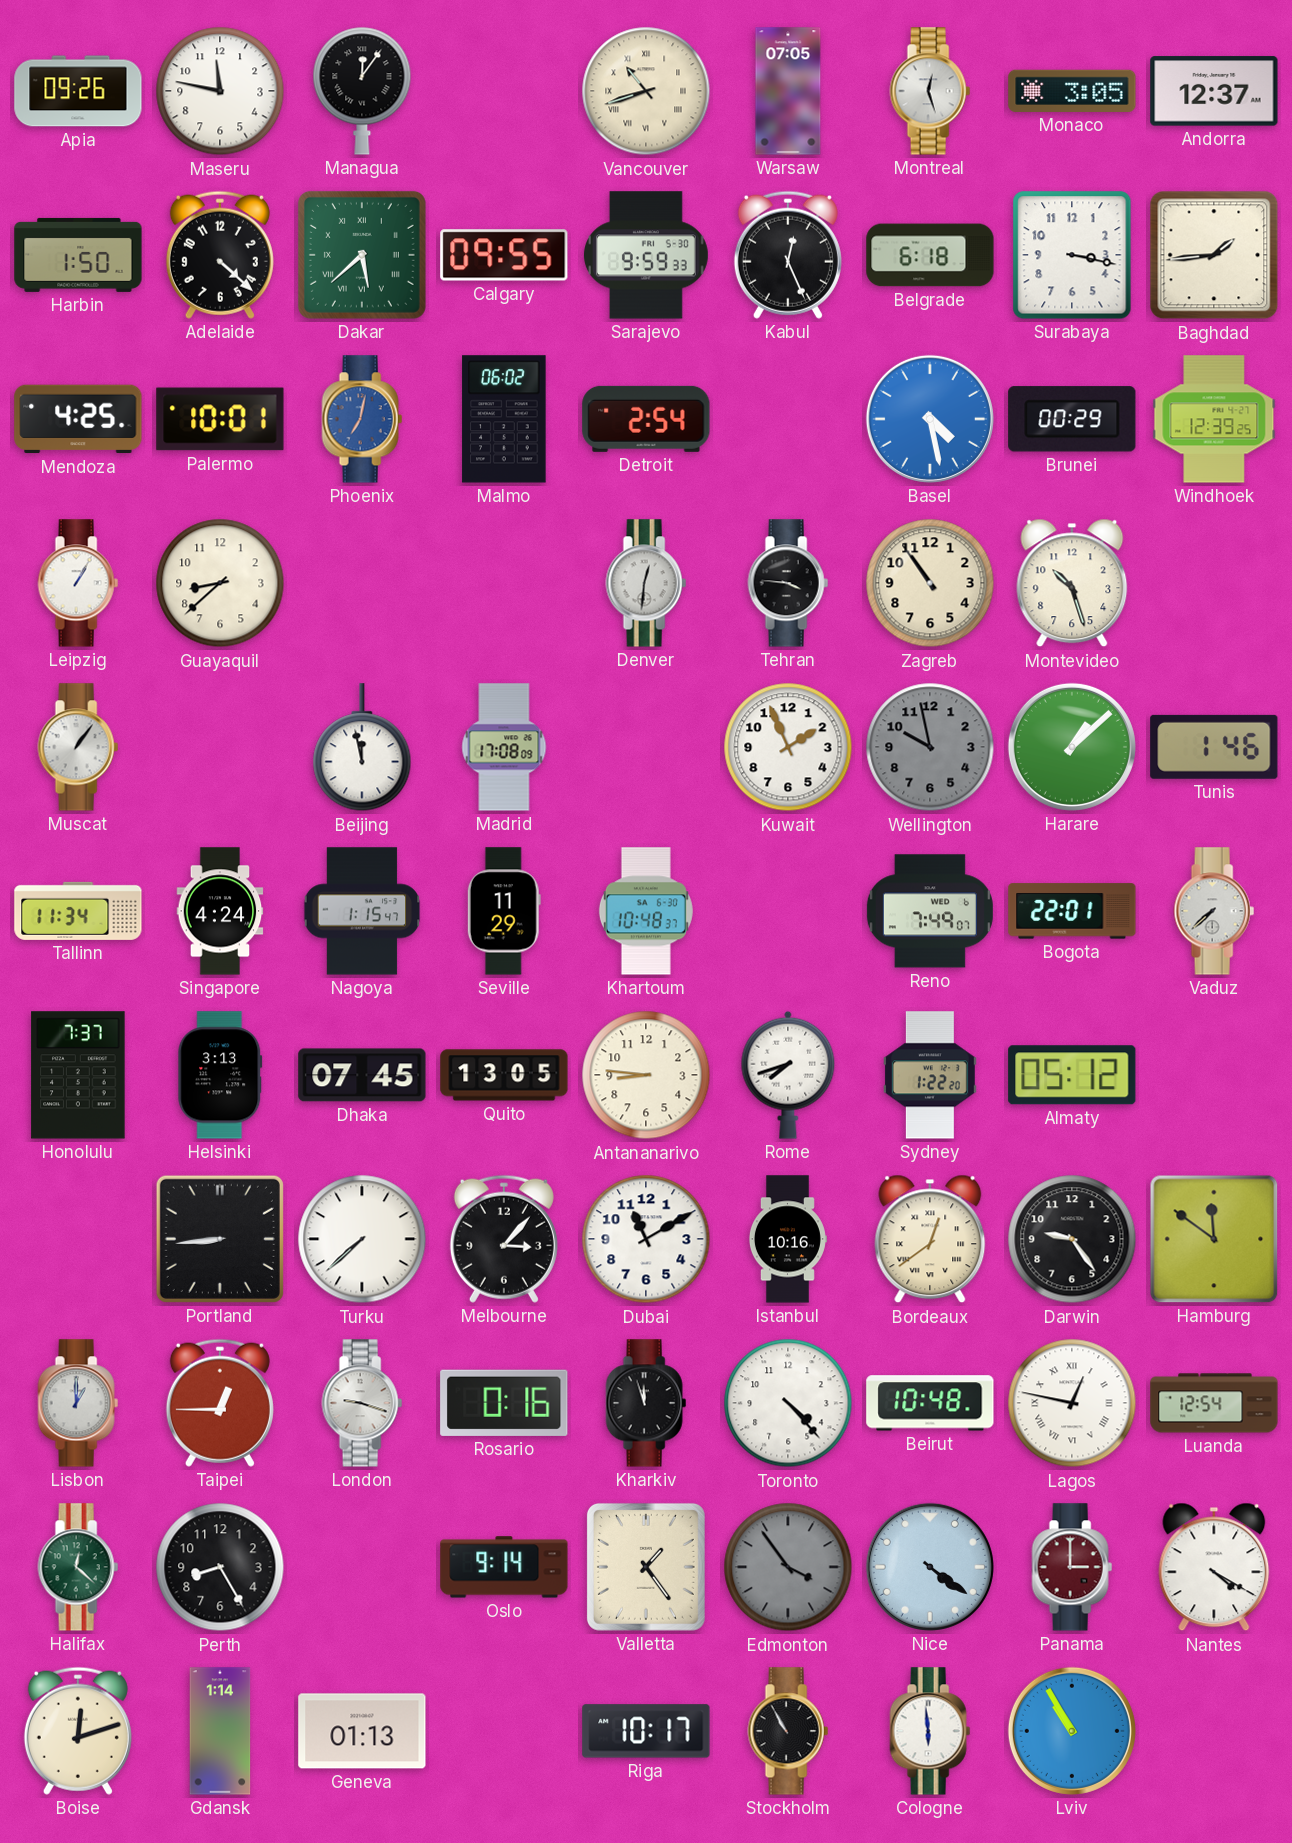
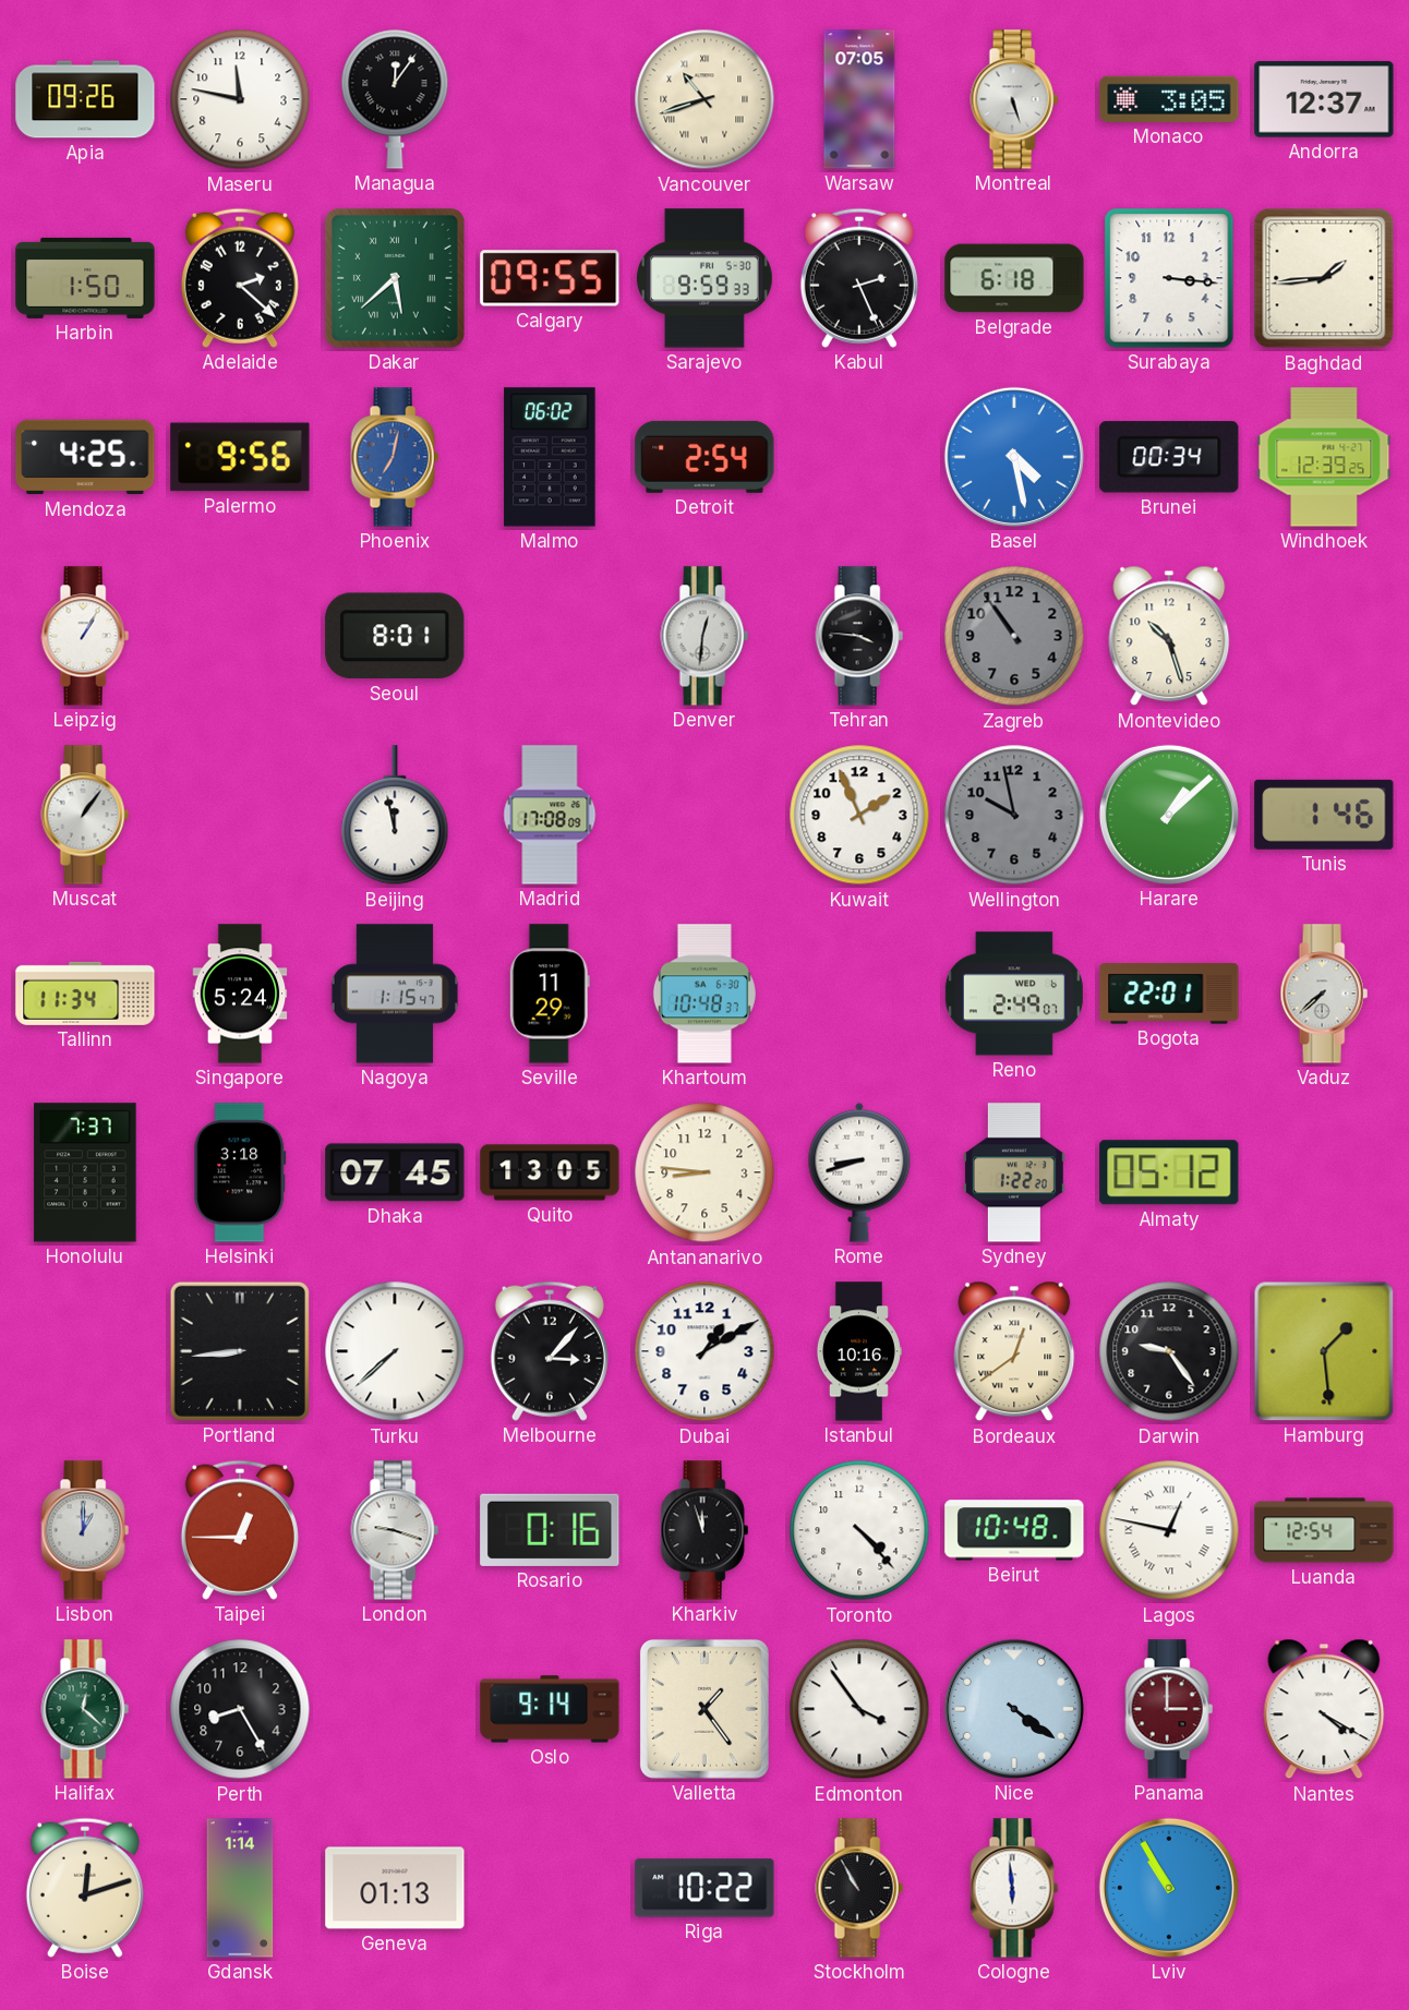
Montreal: 12:27 -> 5:27
Adelaide: 4:22 -> 2:22
Kabul: 12:26 -> 2:26
Surabaya: 3:17 -> 3:16
Palermo: 10:01 -> 9:56
Brunei: 00:29 -> 00:34
Guayaquil: 8:38 -> none
Seoul: none -> 8:01
Zagreb dial: cream -> grey
Singapore: 4:24 -> 5:24
Reno: 7:49 -> 2:49
Helsinki: 3:13 -> 3:18
Rome: 7:42 -> 8:42
Dubai: 11:10 -> 1:10
Hamburg: 11:51 -> 1:29
Edmonton dial: grey -> white
Riga: 10:17 -> 10:22
